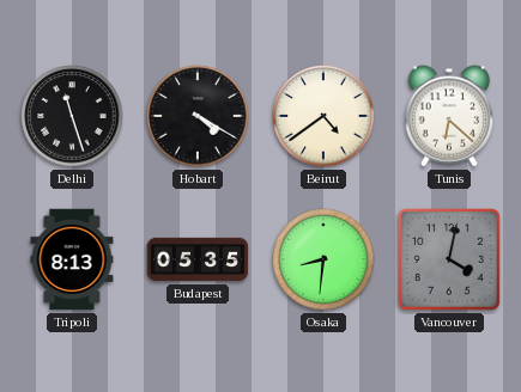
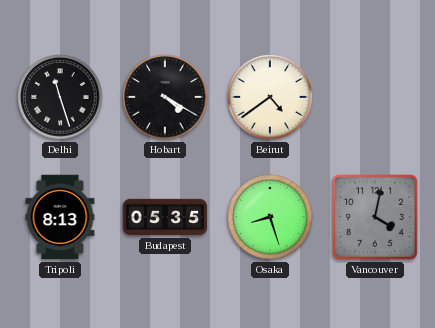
Tunis: 6:22 -> none
Osaka: 8:31 -> 8:27
